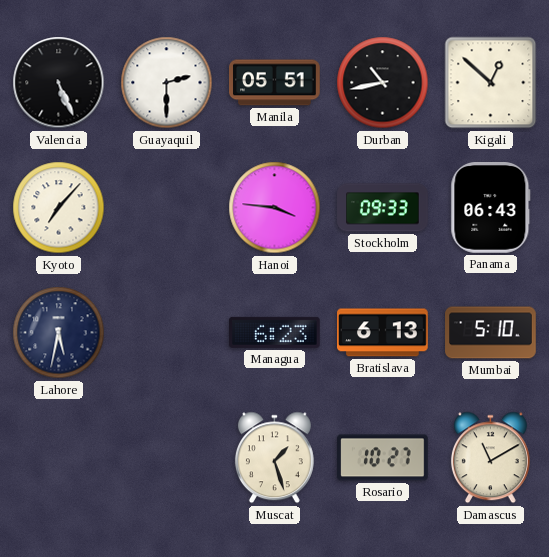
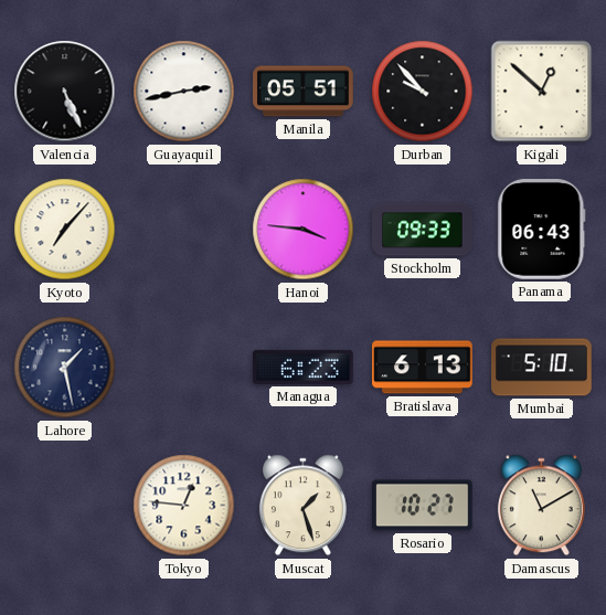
Guayaquil: 2:30 -> 2:43
Durban: 10:43 -> 9:53
Lahore: 5:32 -> 1:28
Tokyo: none -> 12:46
